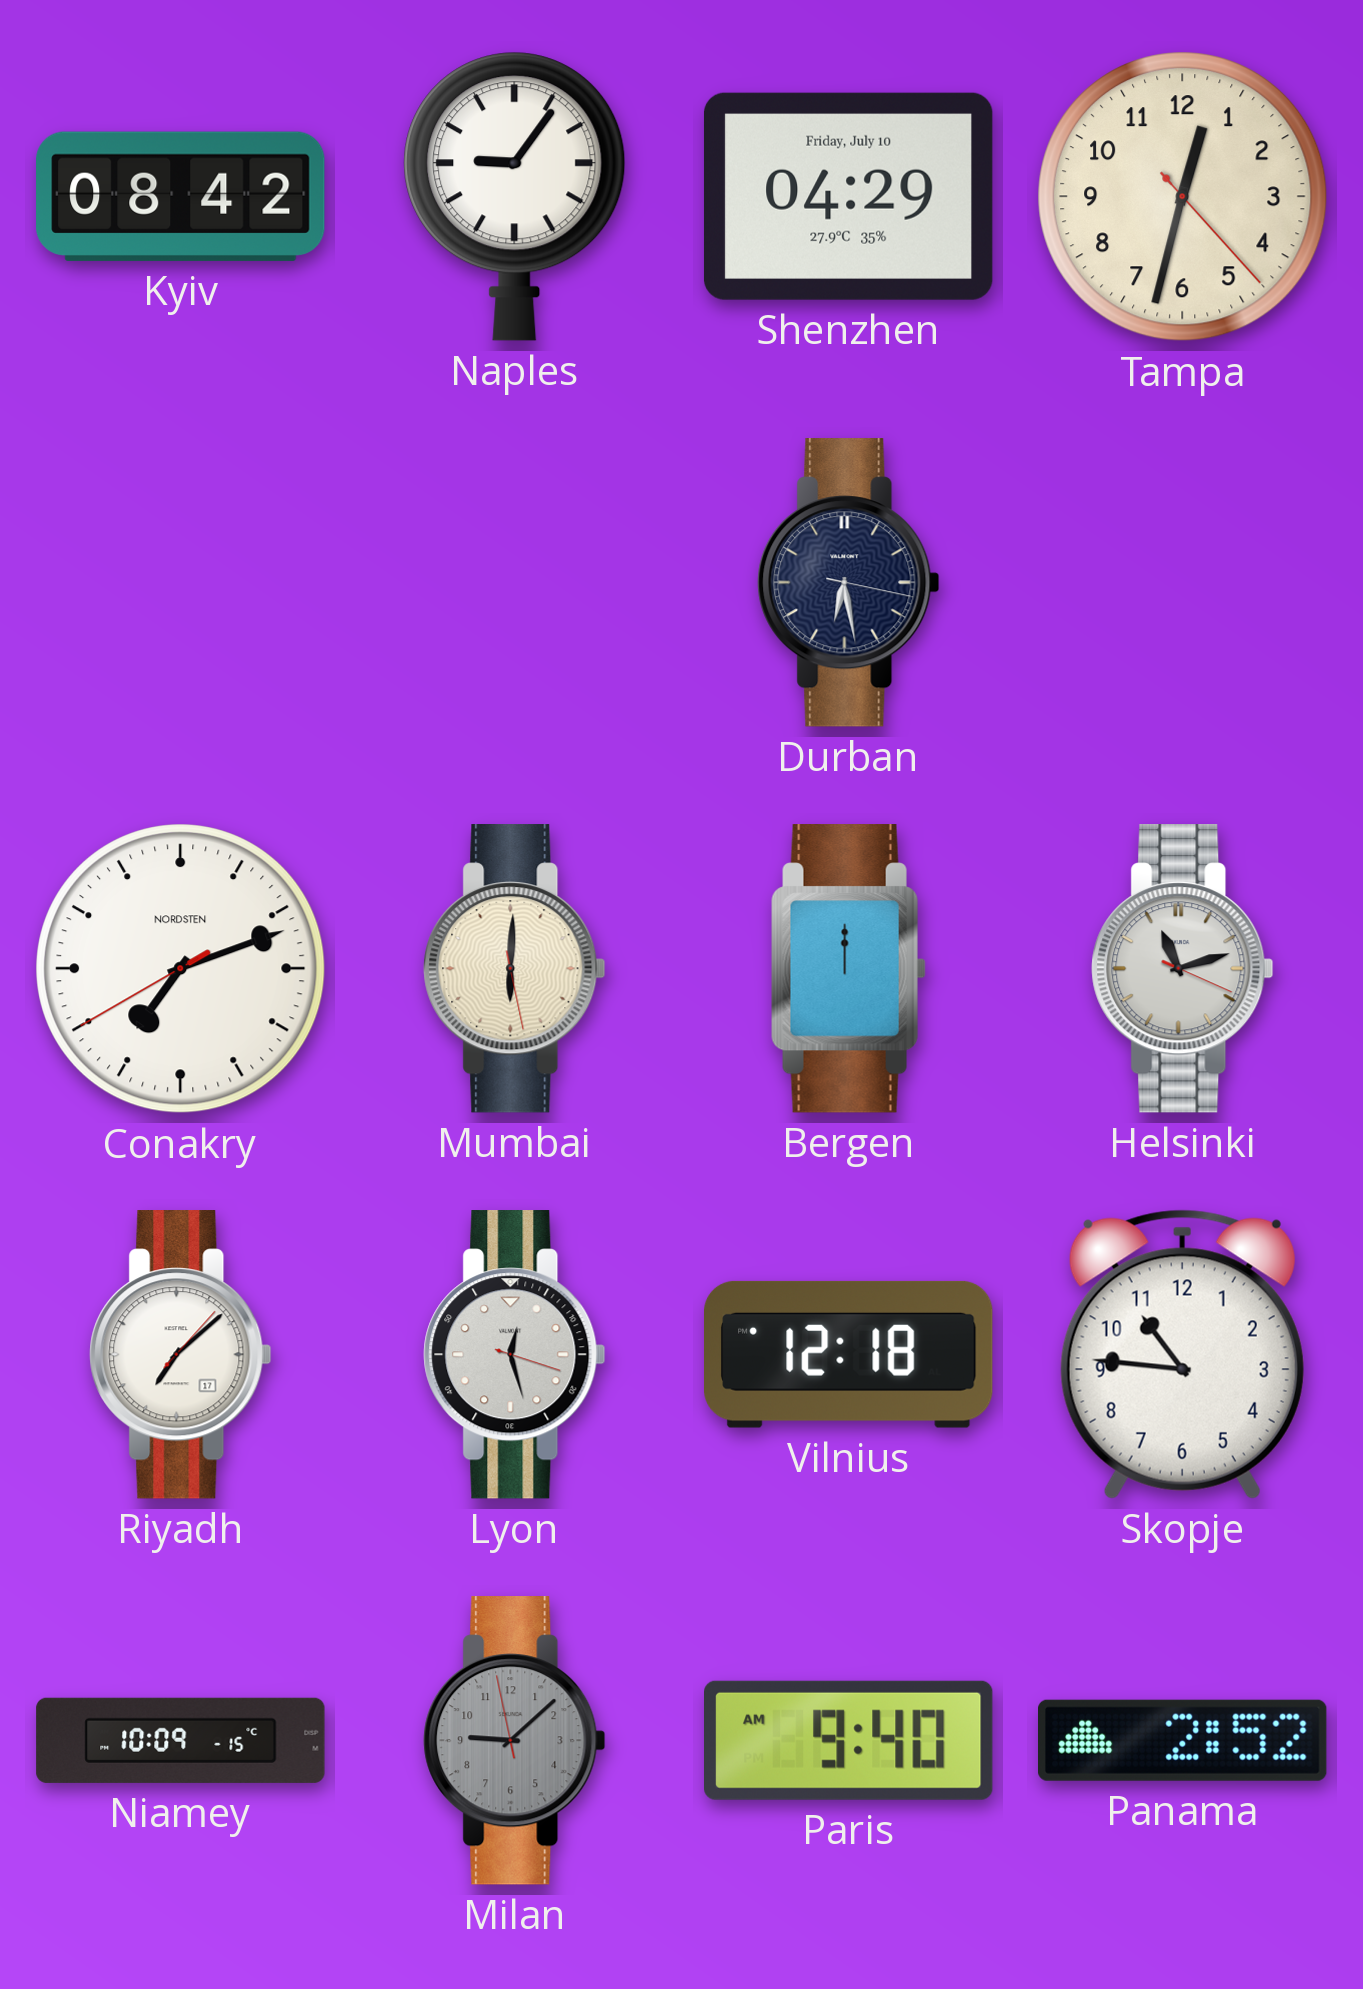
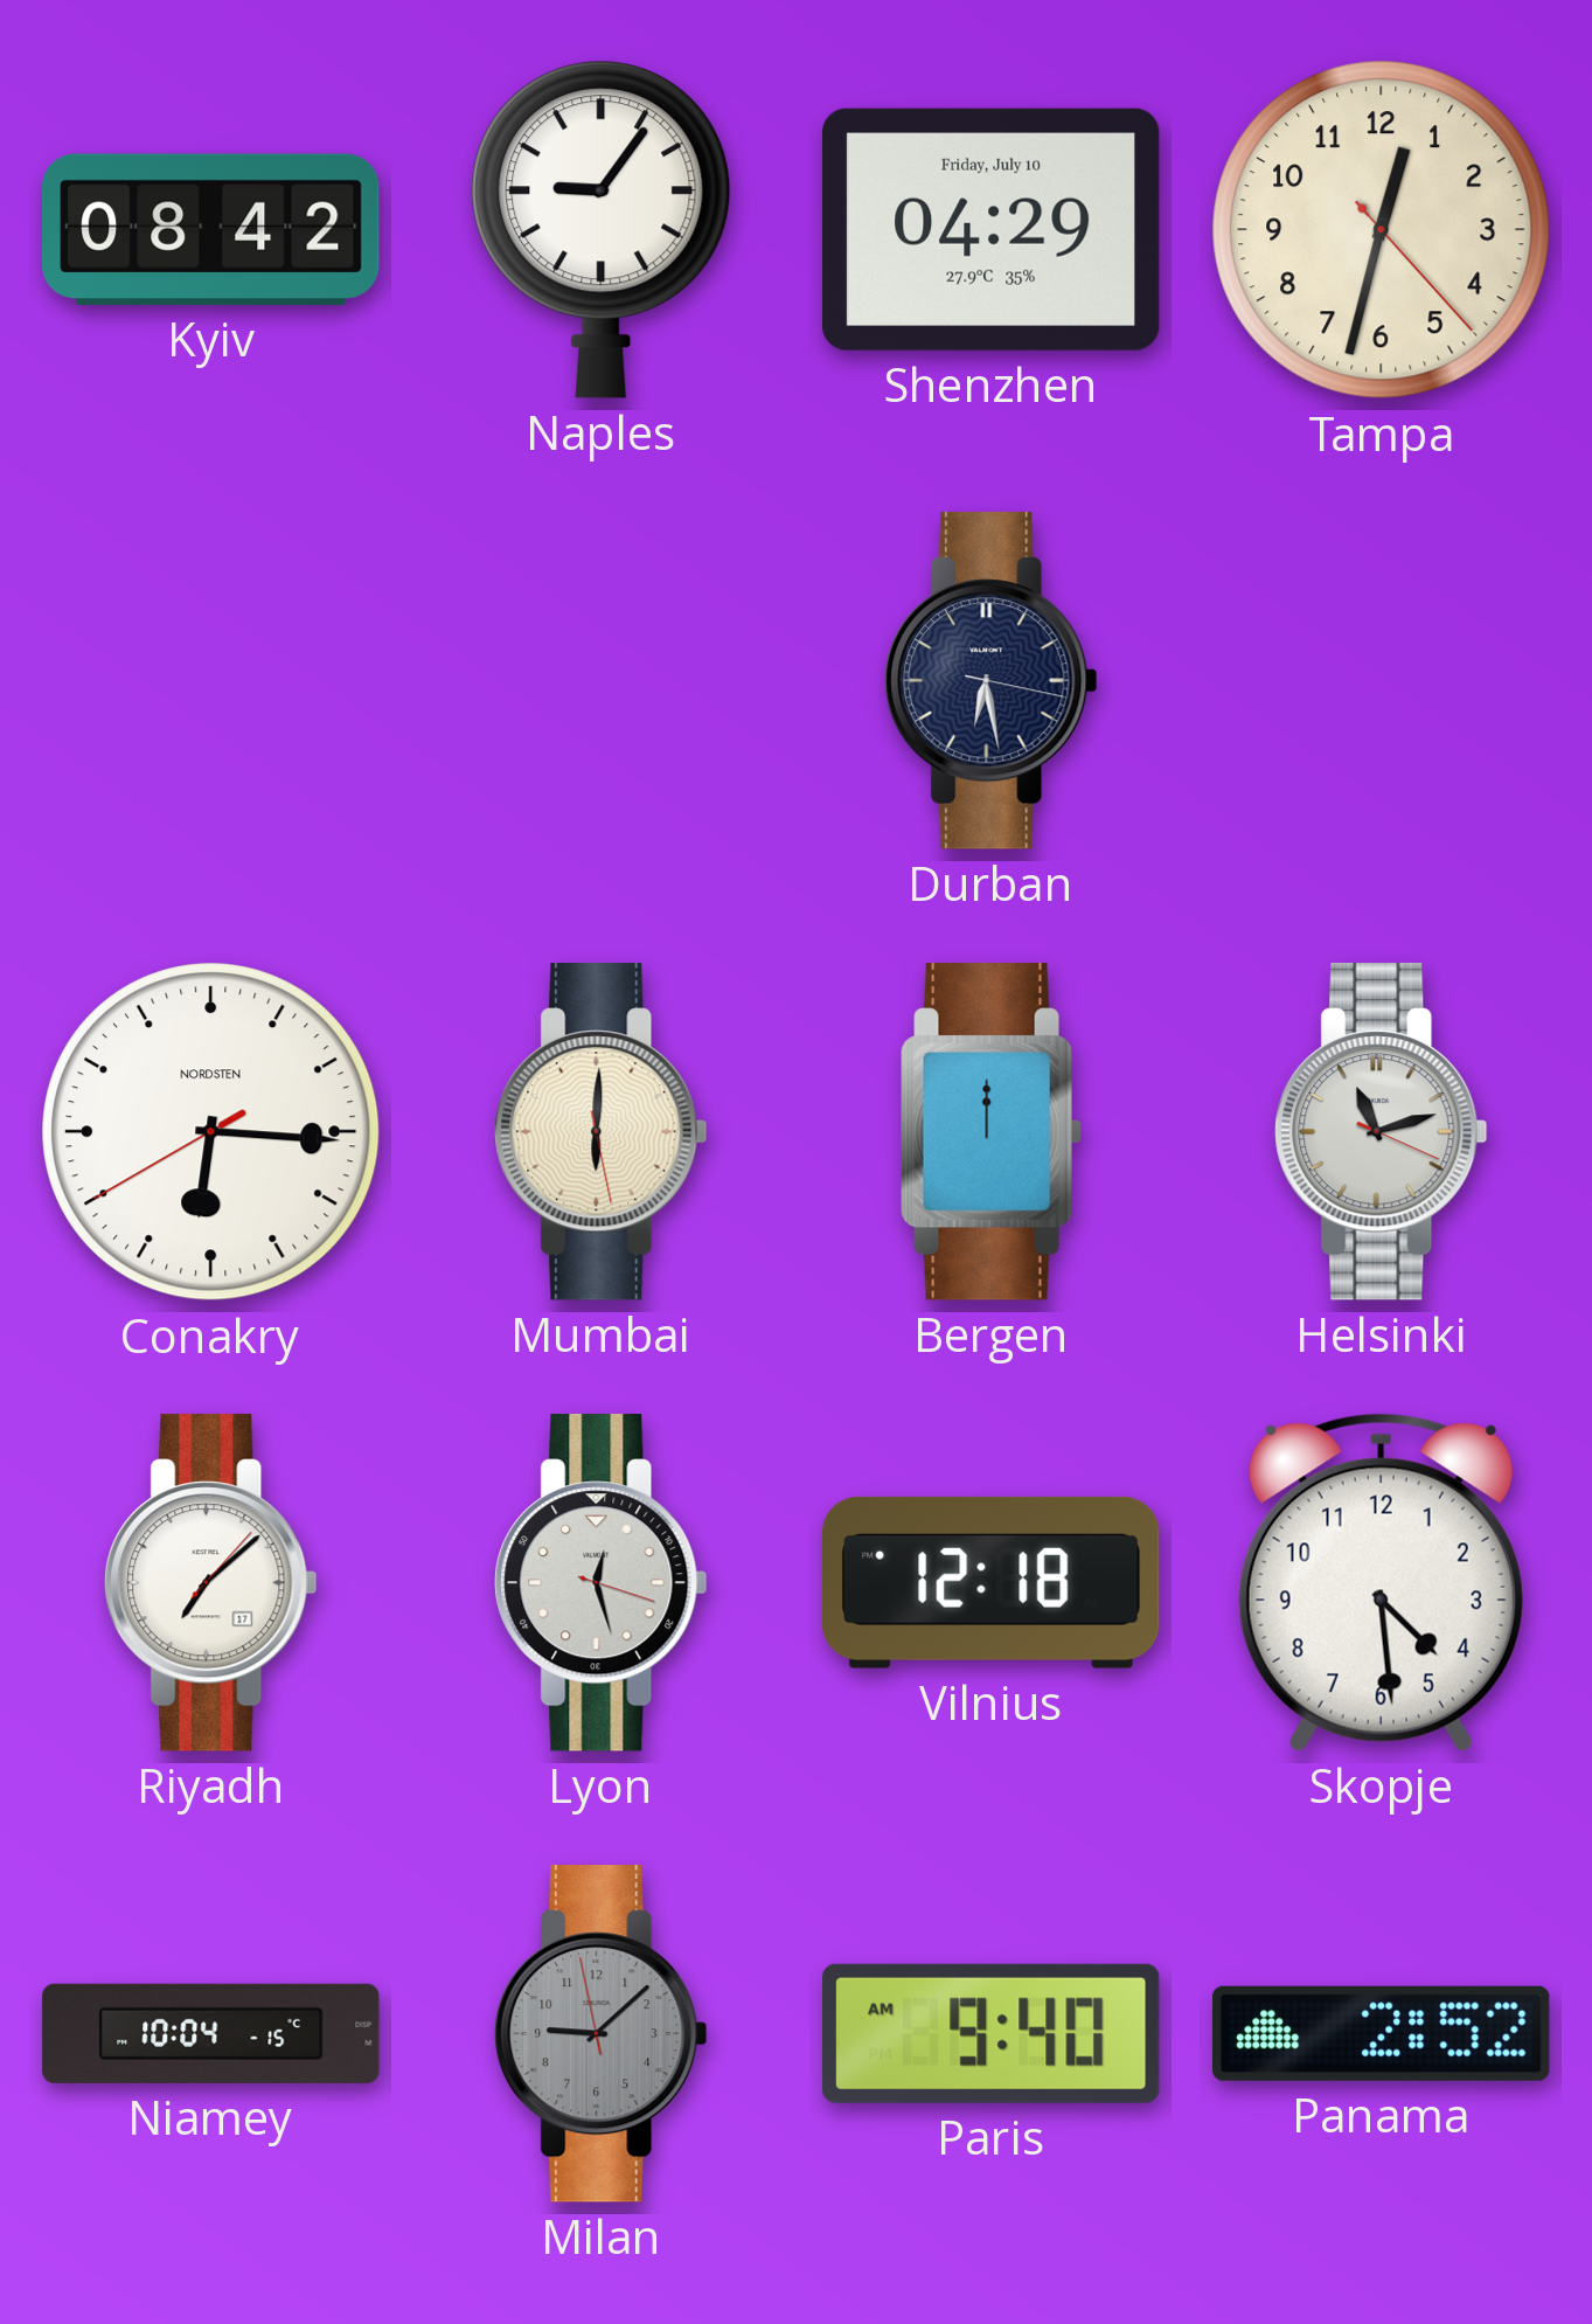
Conakry: 7:11 -> 6:15
Skopje: 10:46 -> 4:29
Niamey: 10:09 -> 10:04
